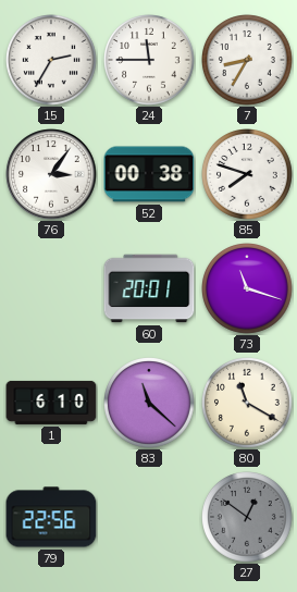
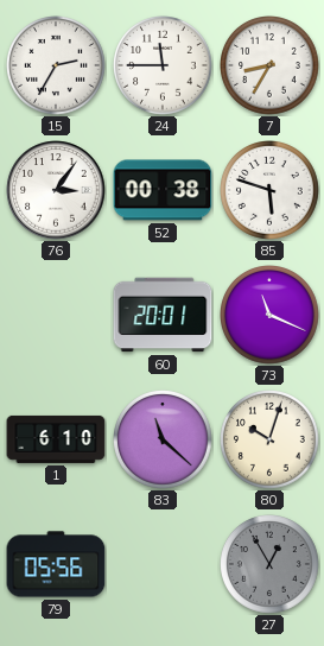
85: 7:48 -> 5:48
73: 11:18 -> 11:19
80: 11:20 -> 10:03
79: 22:56 -> 05:56
27: 12:51 -> 12:55
